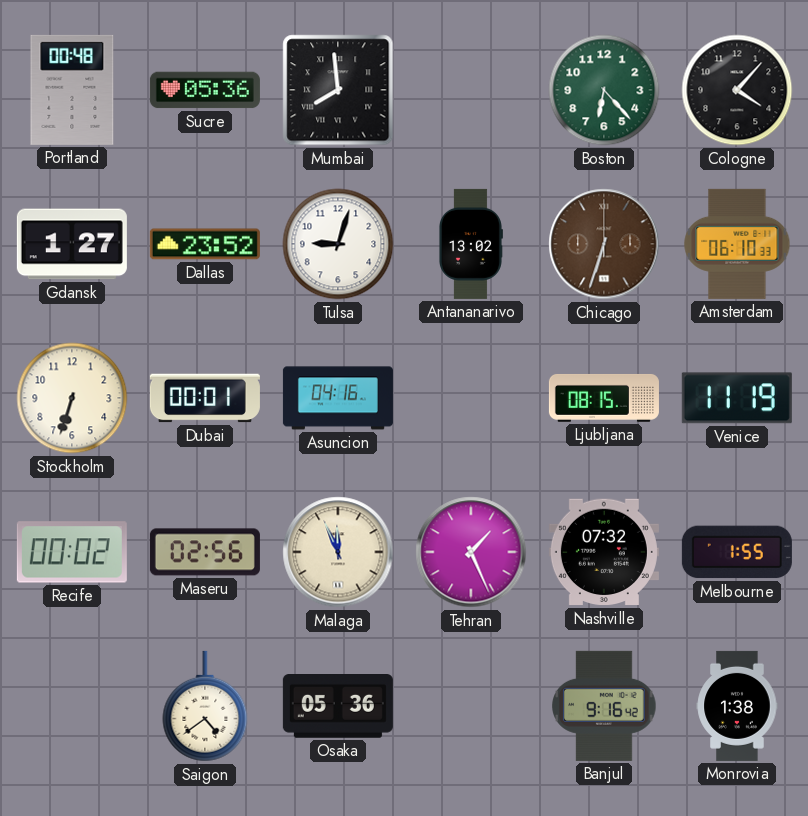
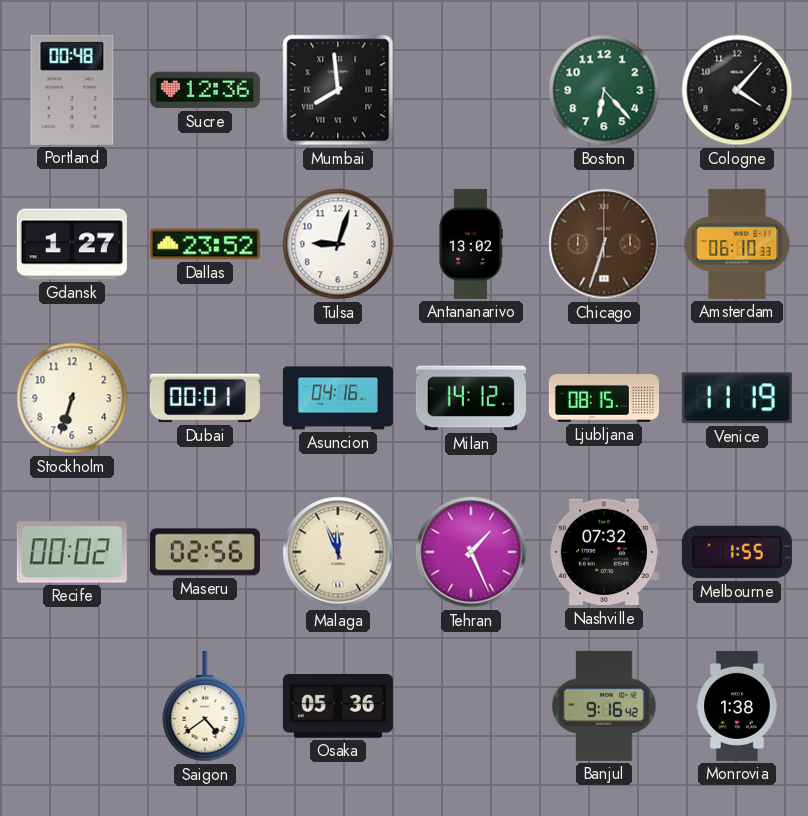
Sucre: 05:36 -> 12:36
Milan: none -> 14:12
